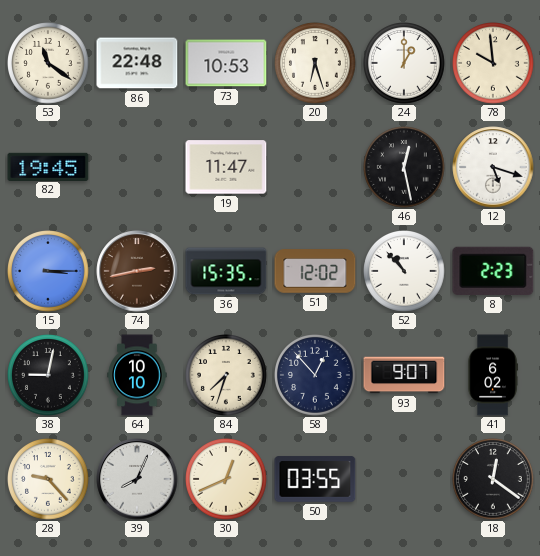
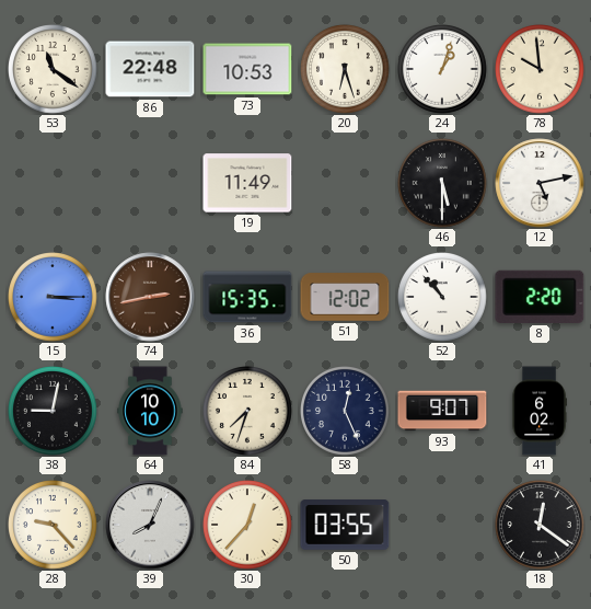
24: 1:00 -> 1:03
82: 19:45 -> none
19: 11:47 -> 11:49
46: 12:28 -> 5:30
12: 5:18 -> 5:13
8: 2:23 -> 2:20
58: 12:53 -> 12:26
30: 12:41 -> 12:37
